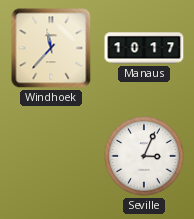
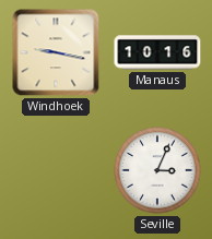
Windhoek: 11:37 -> 9:17
Manaus: 10:17 -> 10:16
